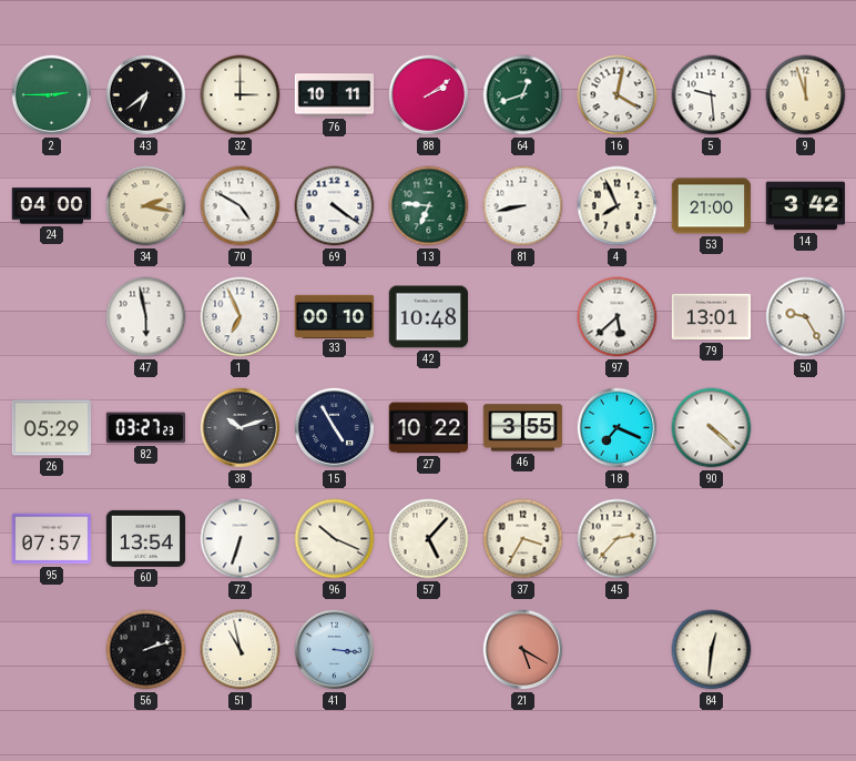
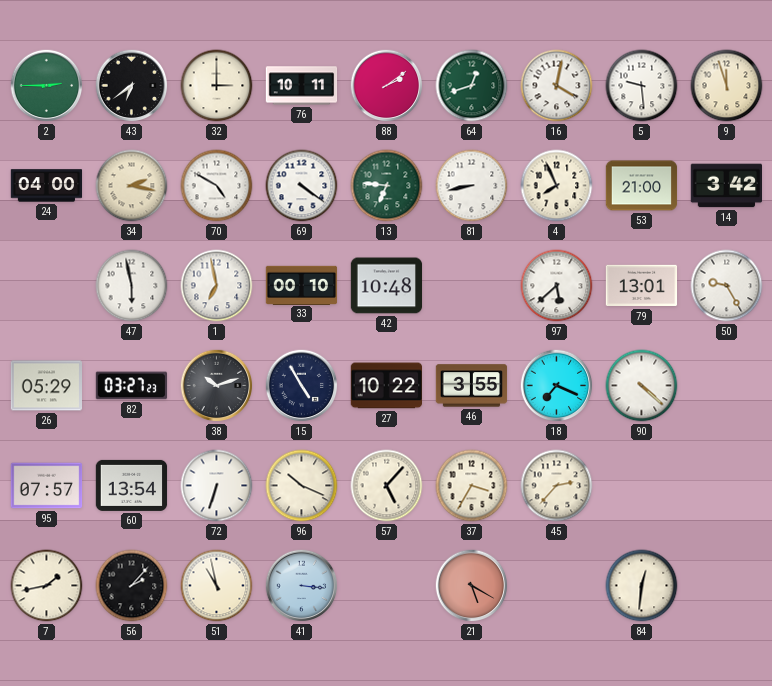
1: 6:56 -> 6:58
7: none -> 1:43
56: 2:12 -> 2:07
